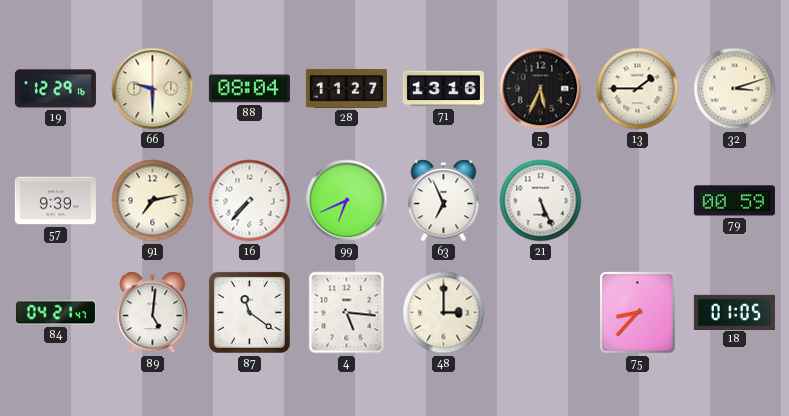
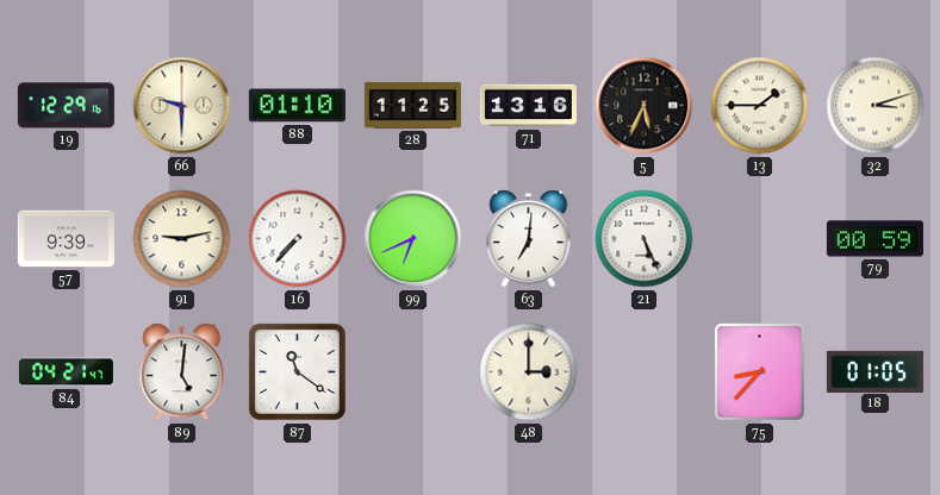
88: 08:04 -> 01:10
28: 11:27 -> 11:25
91: 7:13 -> 9:13
63: 6:56 -> 7:01
4: 5:16 -> none
